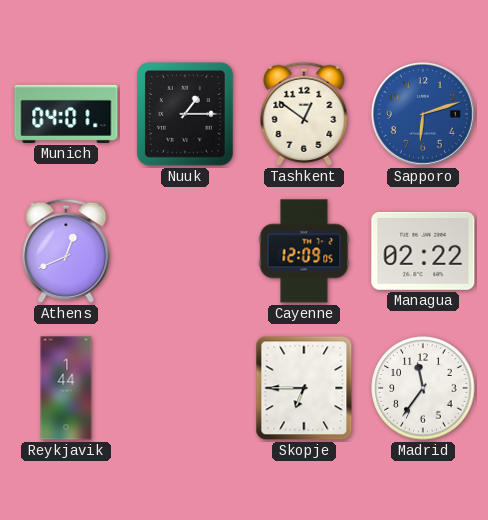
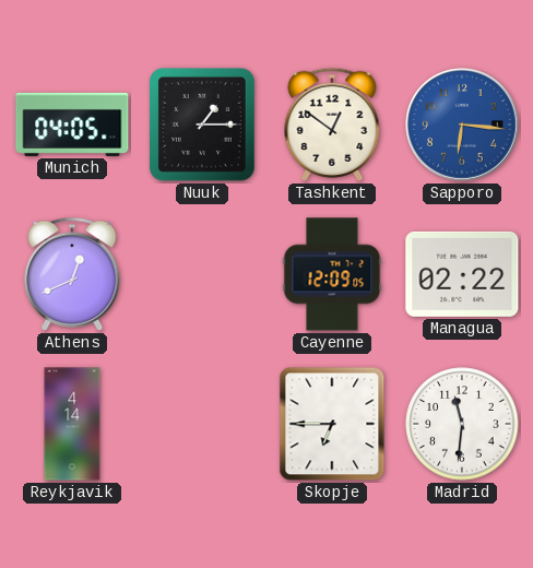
Munich: 04:01 -> 04:05
Sapporo: 6:12 -> 6:16
Reykjavik: 1:44 -> 4:14
Madrid: 11:36 -> 11:31
